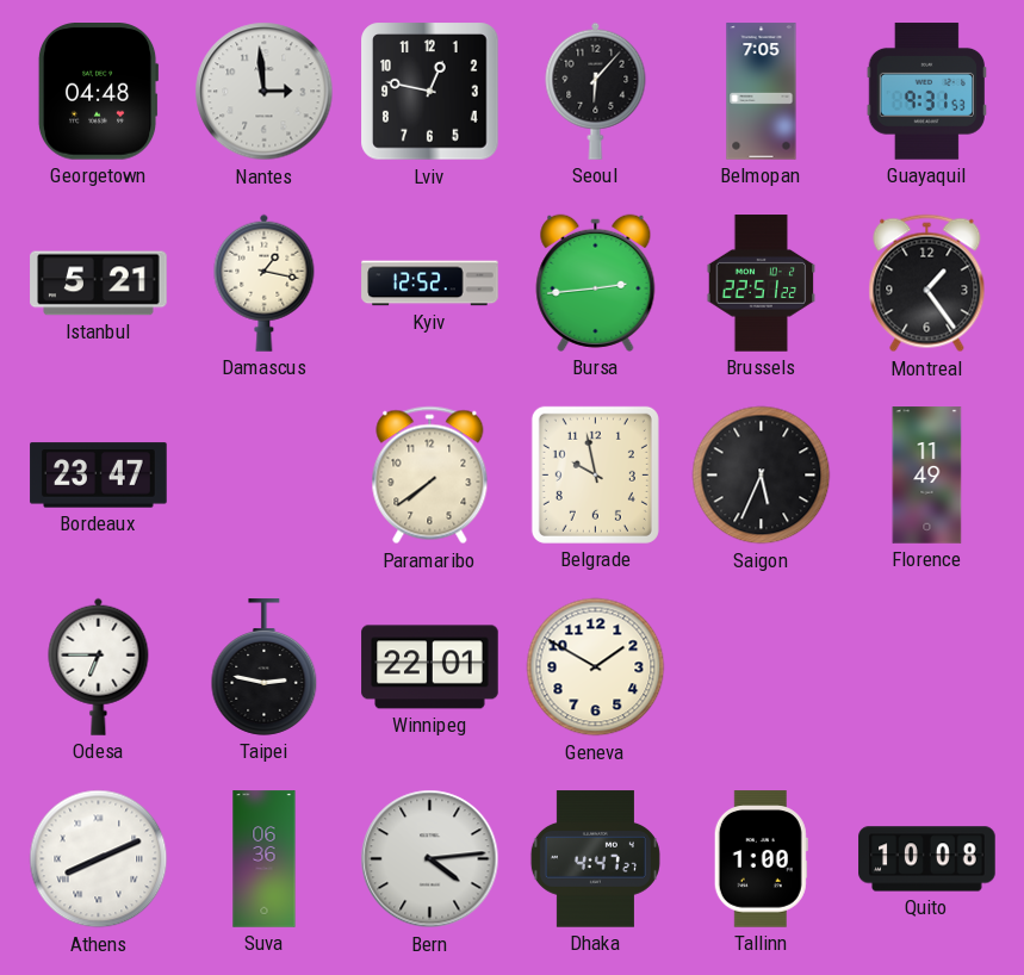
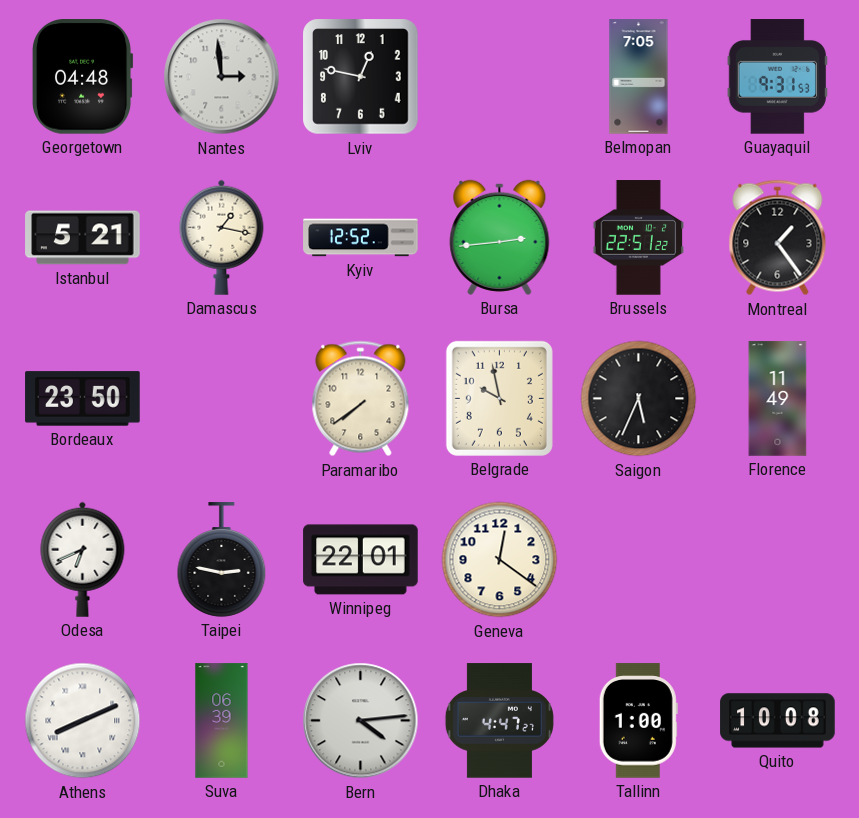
Seoul: 6:07 -> none
Bordeaux: 23:47 -> 23:50
Odesa: 6:45 -> 6:41
Geneva: 1:50 -> 12:21
Suva: 06:36 -> 06:39
